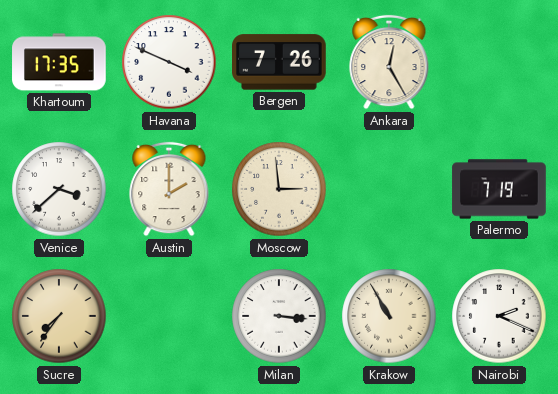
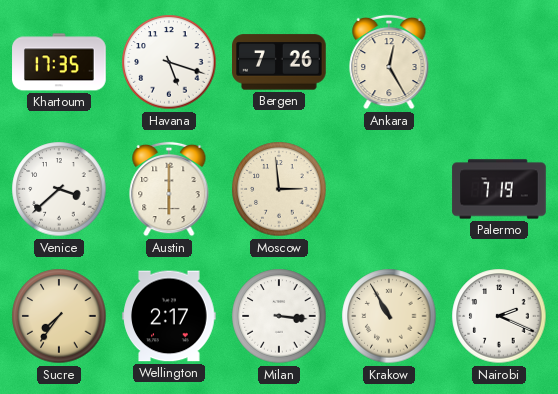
Havana: 3:49 -> 5:18
Austin: 2:00 -> 6:00
Wellington: none -> 2:17
